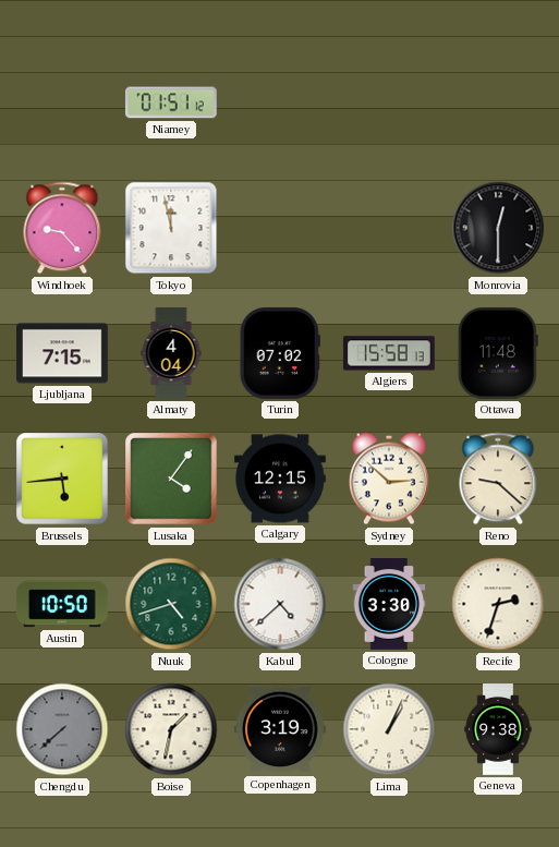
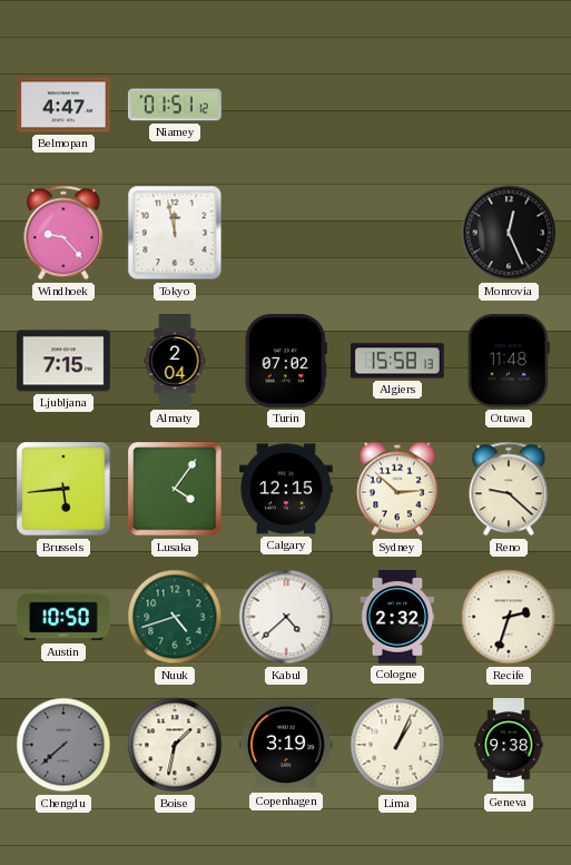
Belmopan: none -> 4:47
Monrovia: 12:30 -> 12:26
Almaty: 4:04 -> 2:04
Cologne: 3:30 -> 2:32
